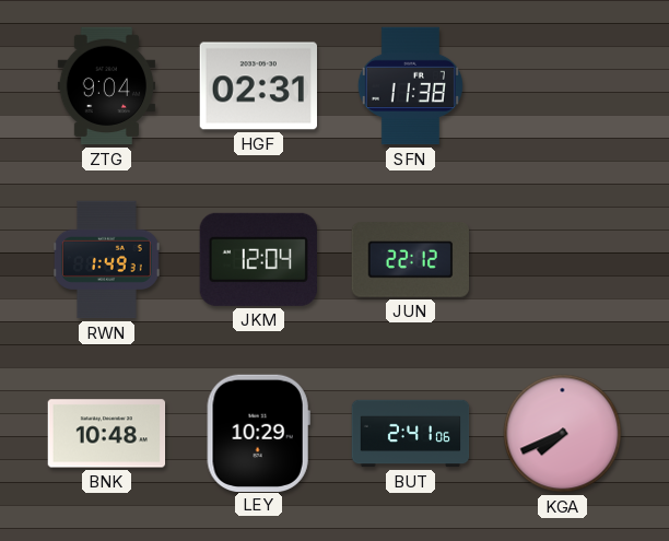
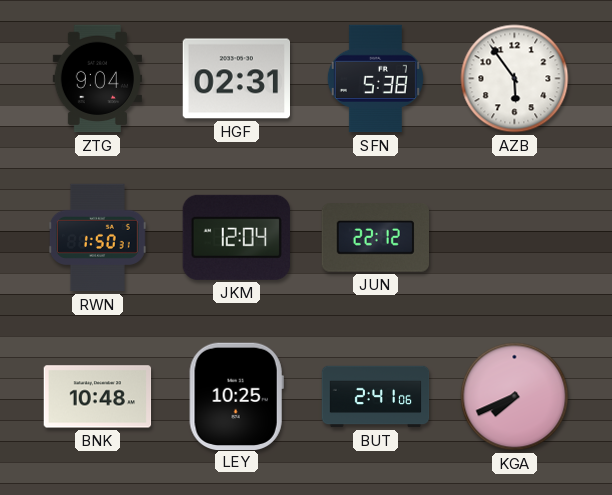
SFN: 11:38 -> 5:38
AZB: none -> 5:54
RWN: 1:49 -> 1:50
LEY: 10:29 -> 10:25
